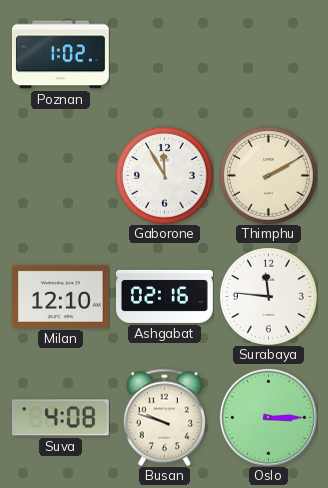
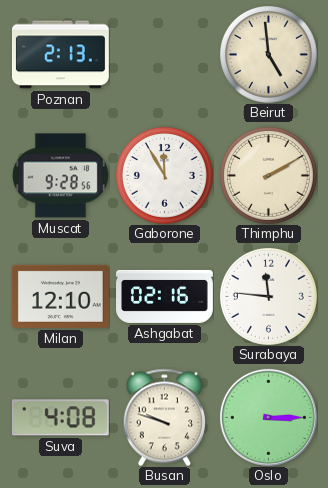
Poznan: 1:02 -> 2:13
Beirut: none -> 4:59
Muscat: none -> 9:28
